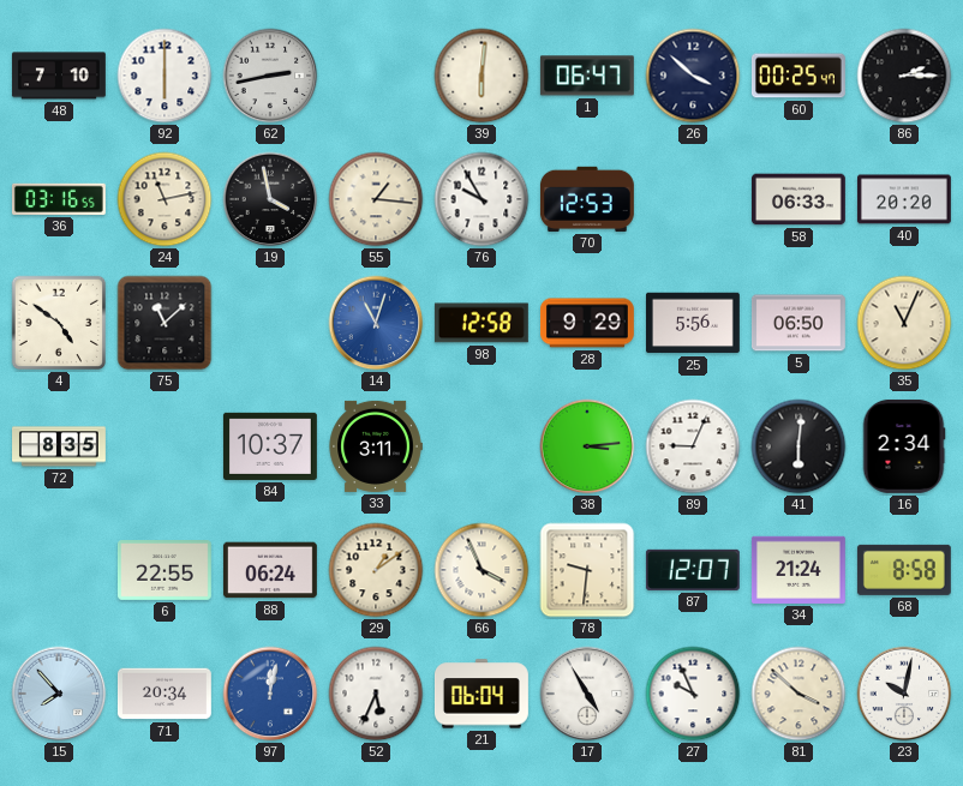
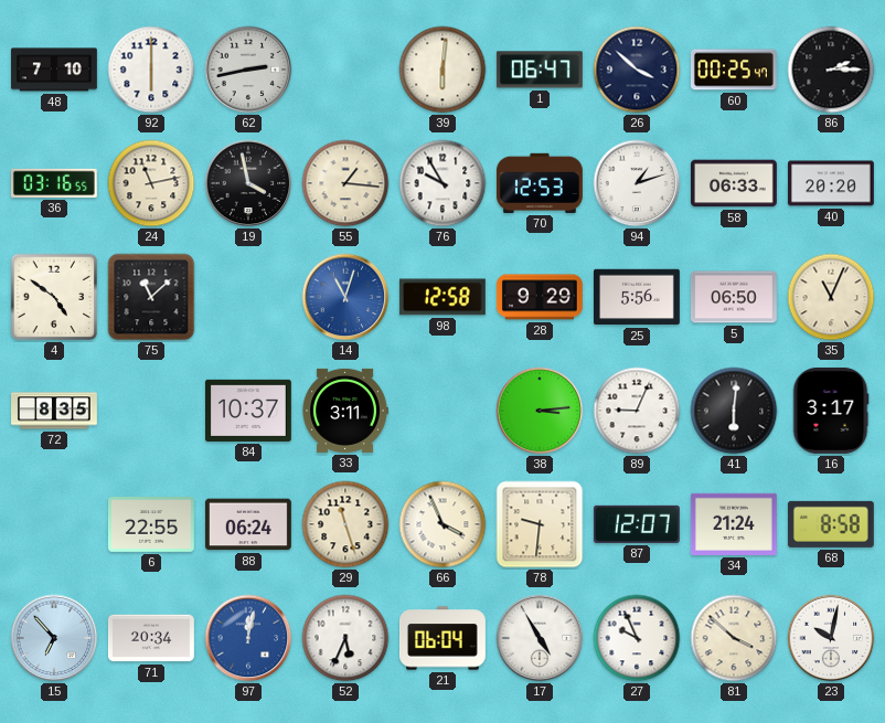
94: none -> 1:12
16: 2:34 -> 3:17
29: 1:09 -> 11:27
15: 7:53 -> 6:53
